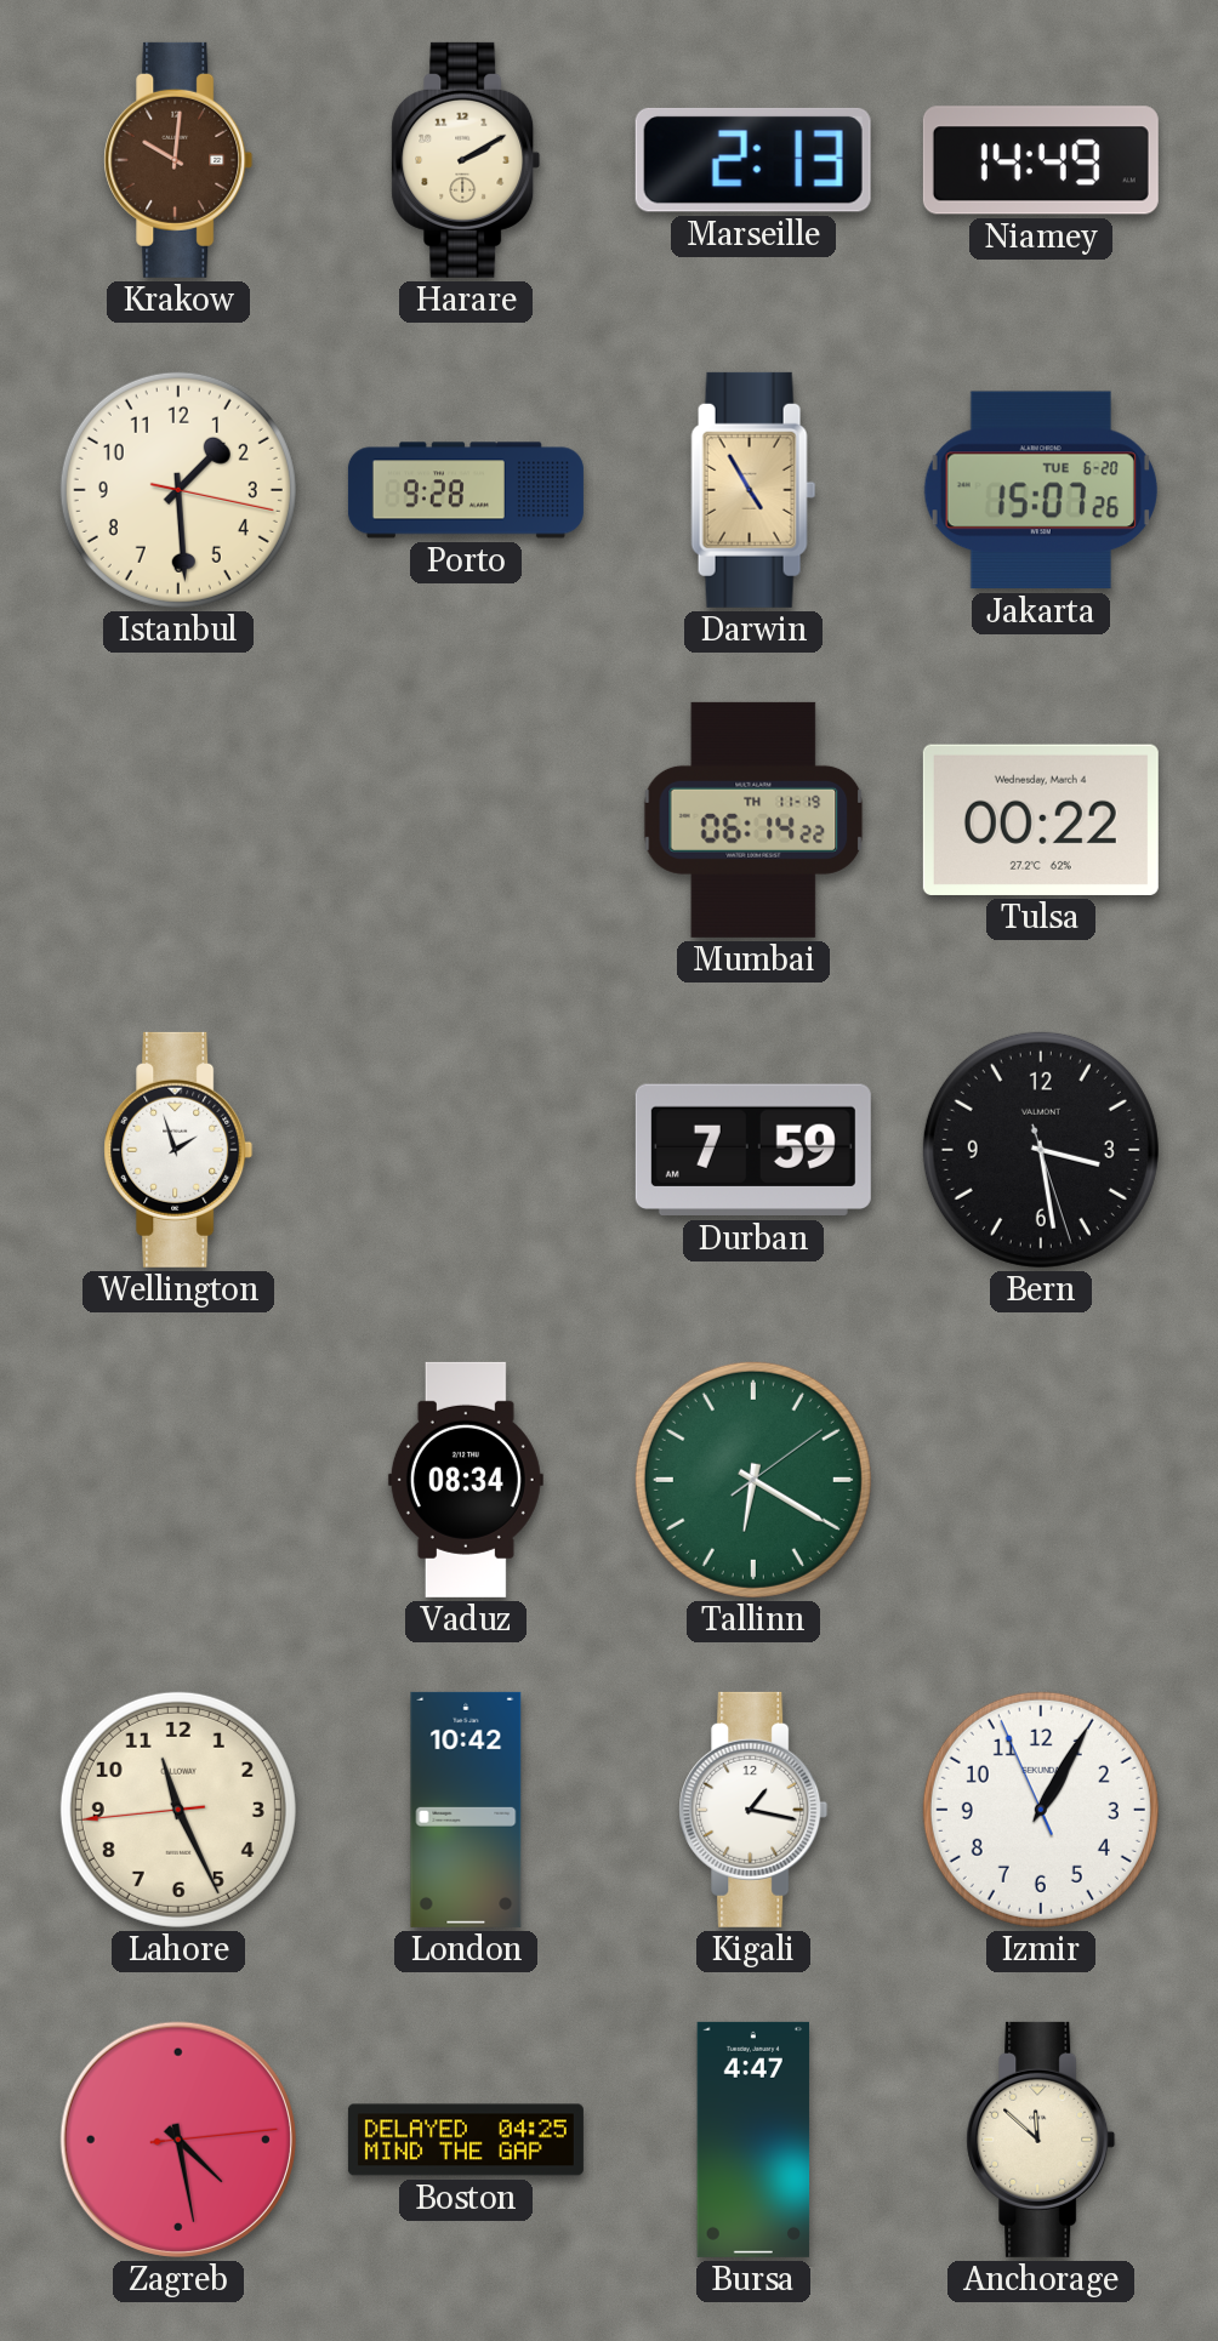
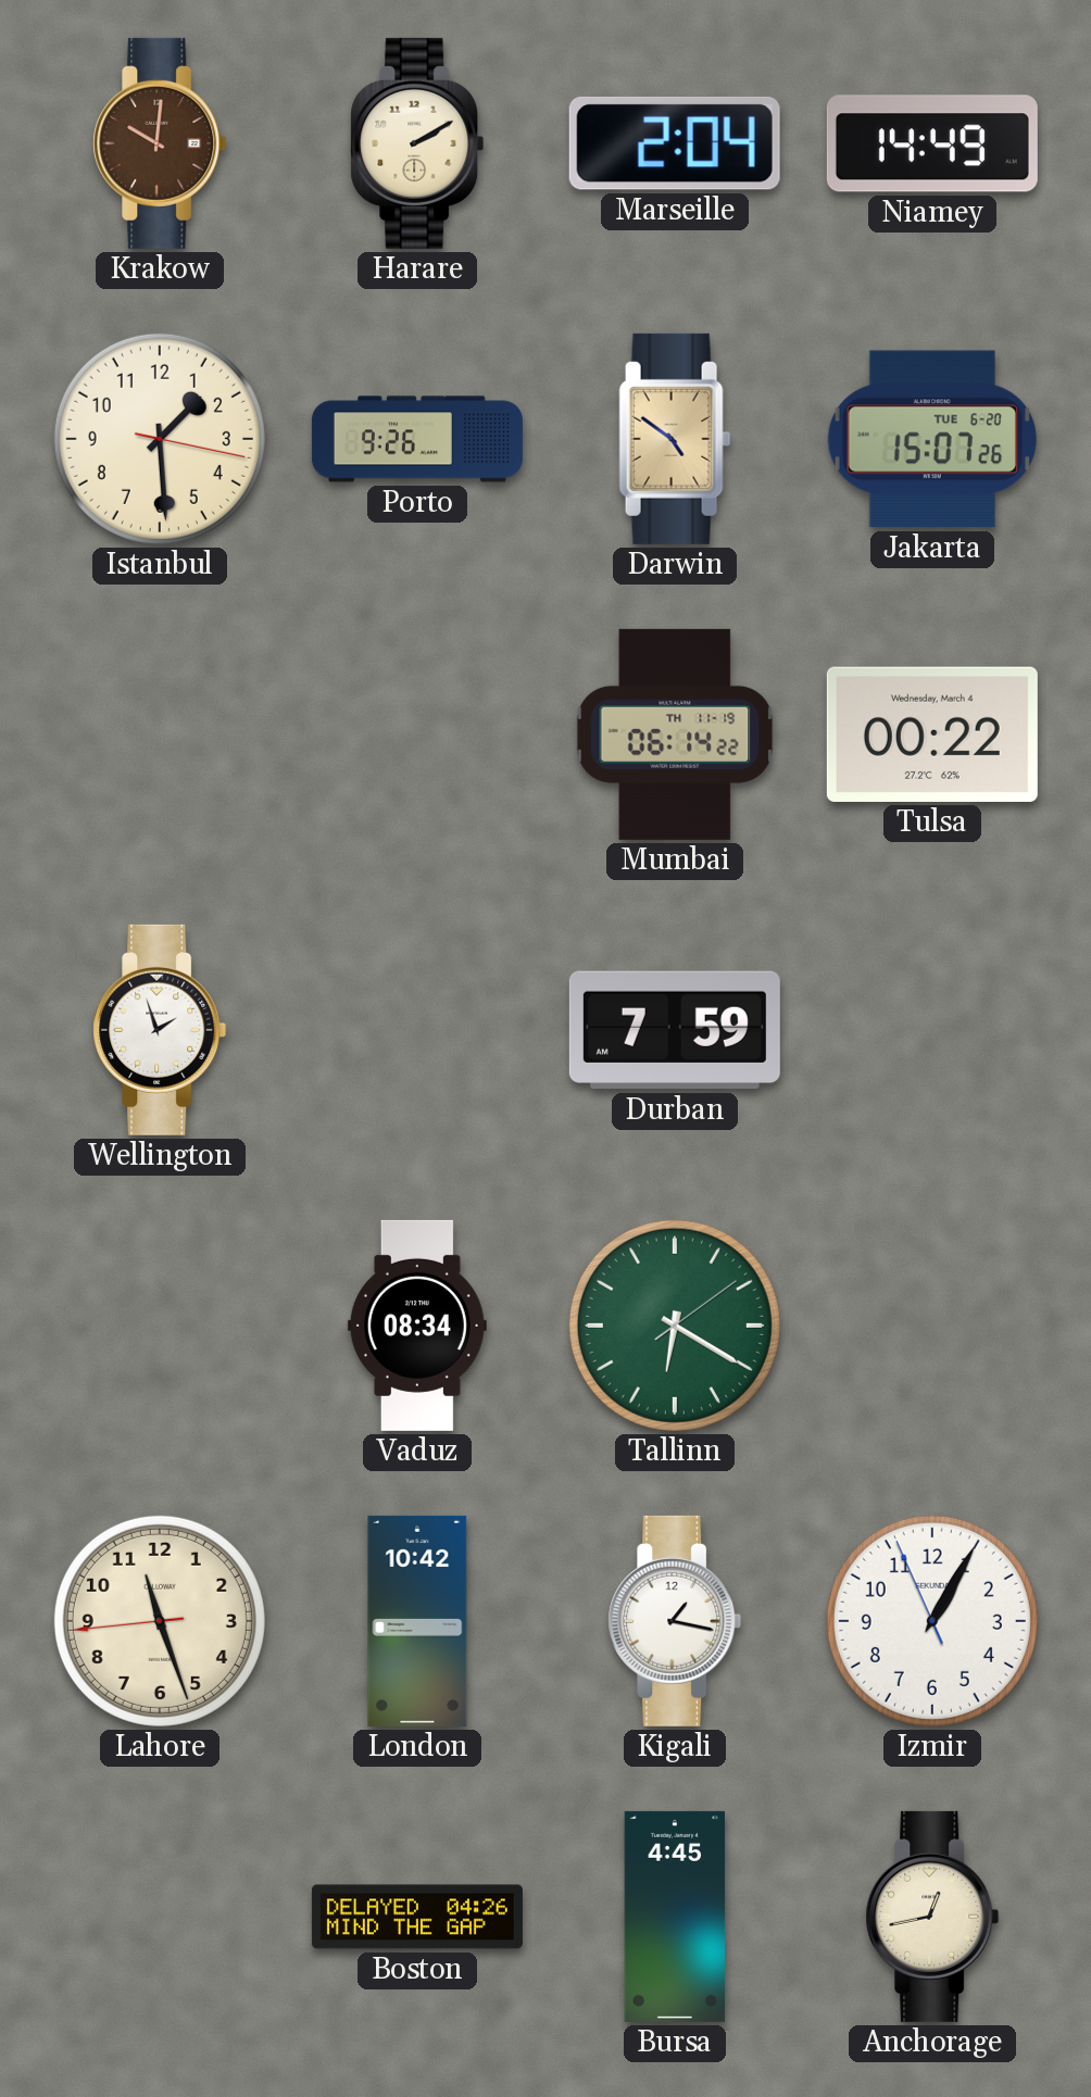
Marseille: 2:13 -> 2:04
Porto: 9:28 -> 9:26
Darwin: 4:55 -> 4:51
Bern: 3:28 -> none
Lahore: 11:25 -> 11:26
Zagreb: 4:28 -> none
Boston: 04:25 -> 04:26
Bursa: 4:47 -> 4:45
Anchorage: 11:52 -> 12:43
